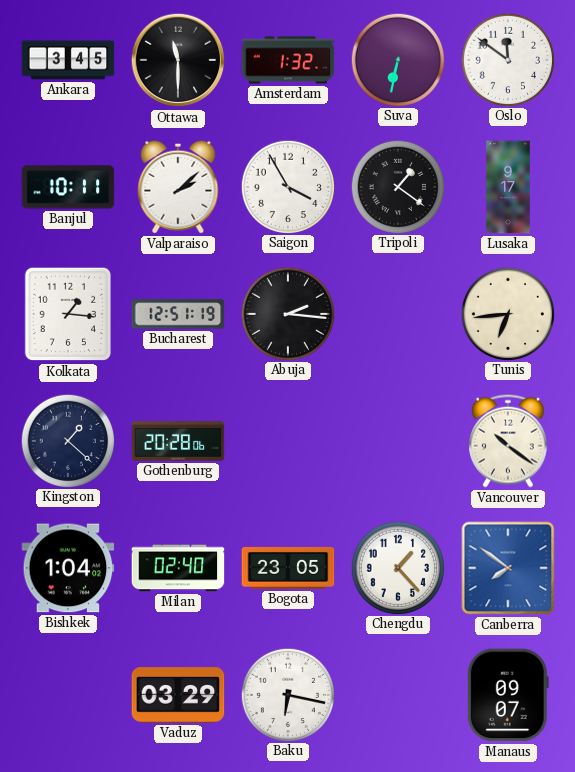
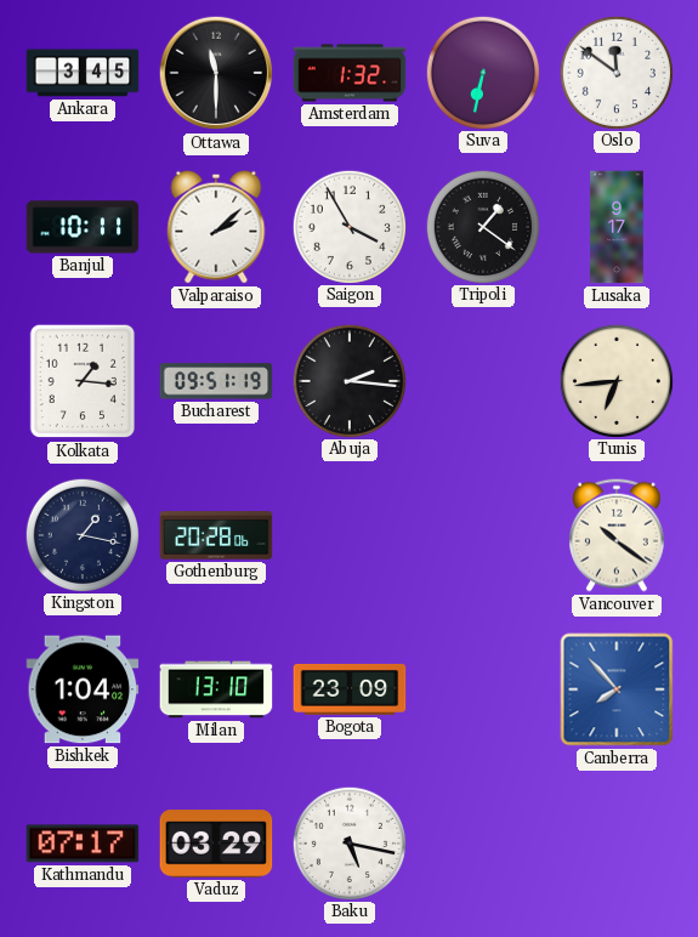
Bucharest: 12:51 -> 09:51
Kingston: 1:22 -> 1:17
Milan: 02:40 -> 13:10
Bogota: 23:05 -> 23:09
Chengdu: 1:23 -> none
Canberra: 7:51 -> 7:53
Kathmandu: none -> 07:17
Baku: 6:17 -> 5:17
Manaus: 09:07 -> none
